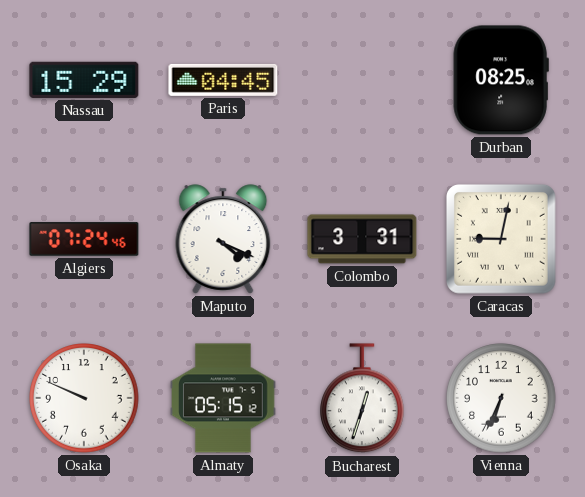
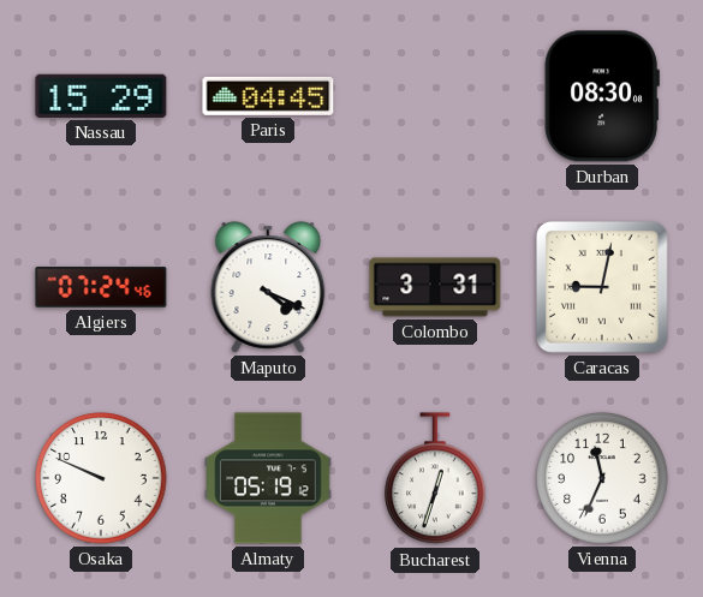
Durban: 08:25 -> 08:30
Almaty: 05:15 -> 05:19
Vienna: 6:34 -> 11:34
